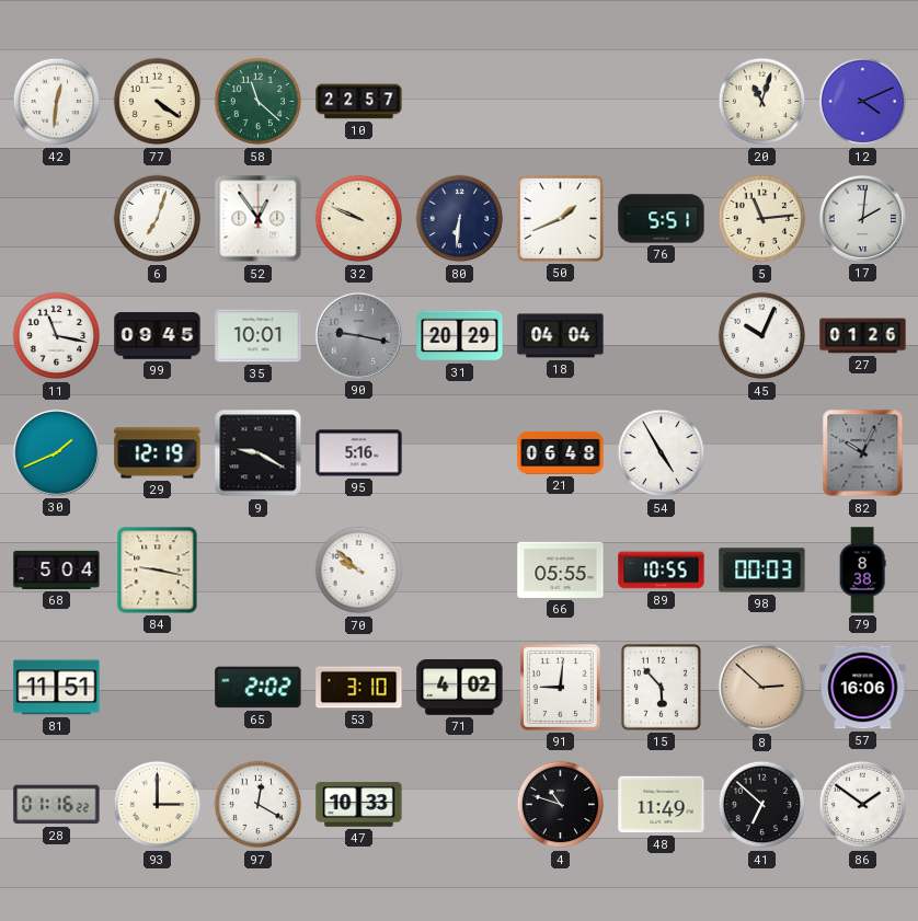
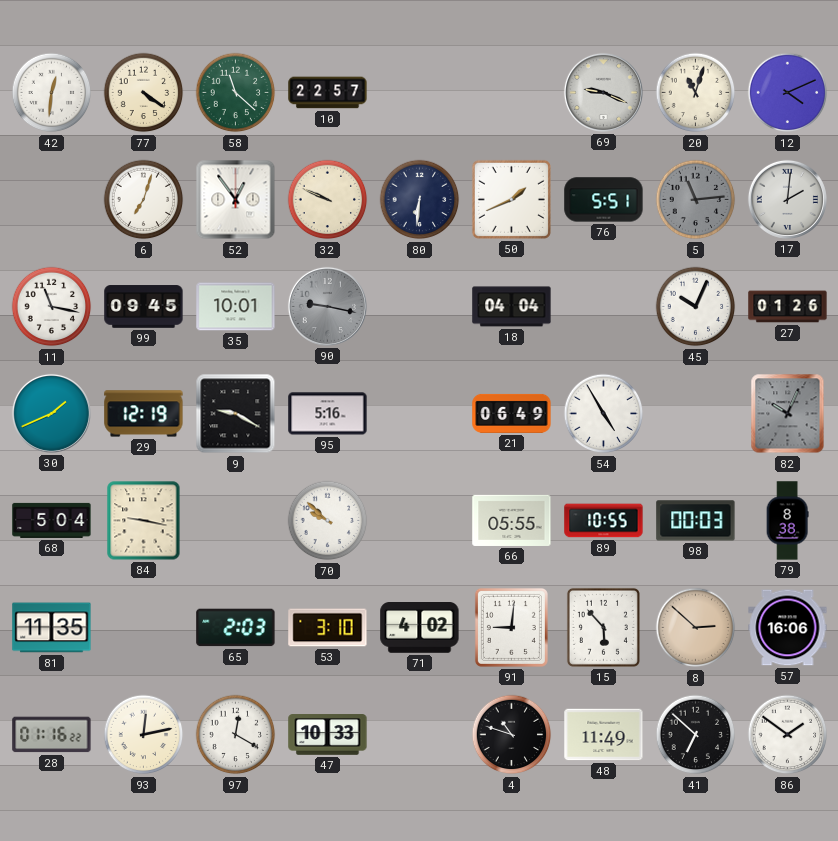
69: none -> 9:19
5 dial: cream -> grey
31: 20:29 -> none
21: 06:48 -> 06:49
81: 11:51 -> 11:35
65: 2:02 -> 2:03
93: 3:00 -> 12:13
